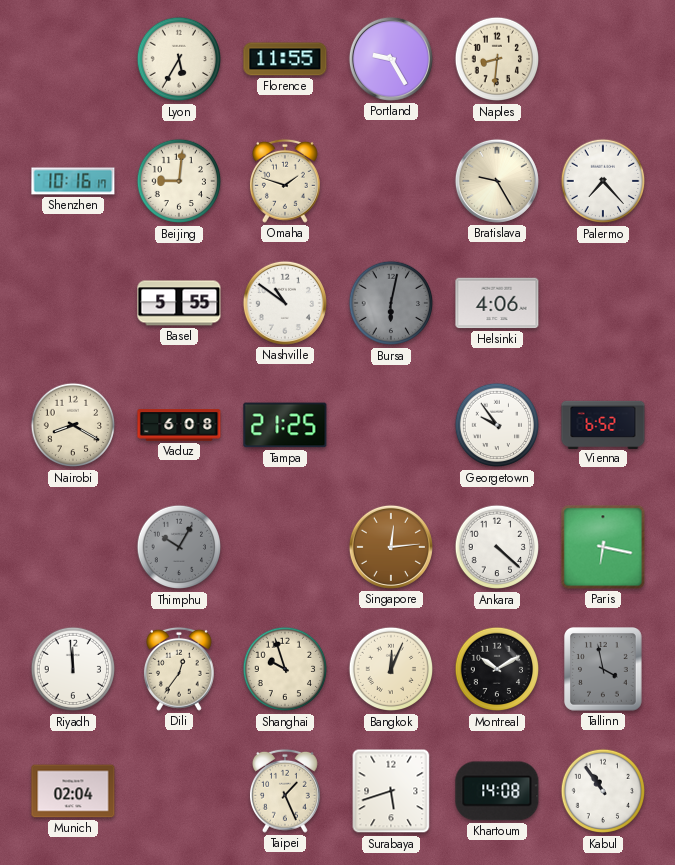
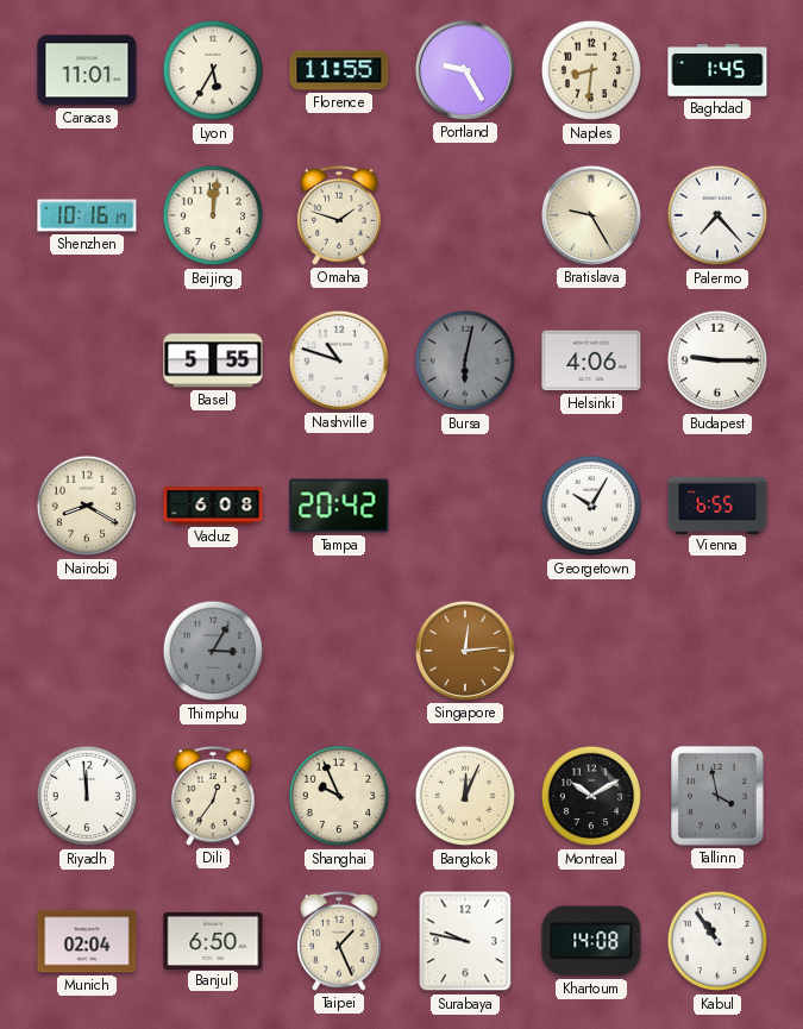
Caracas: none -> 11:01
Baghdad: none -> 1:45
Beijing: 9:01 -> 12:01
Nashville: 10:51 -> 10:48
Budapest: none -> 9:15
Tampa: 21:25 -> 20:42
Georgetown: 9:54 -> 10:05
Vienna: 6:52 -> 6:55
Thimphu: 10:05 -> 3:05
Ankara: 4:22 -> none
Paris: 6:17 -> none
Shanghai: 9:57 -> 9:56
Banjul: none -> 6:50
Surabaya: 5:42 -> 9:47
